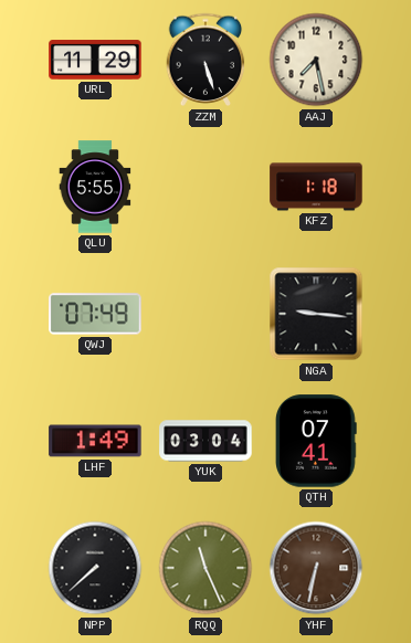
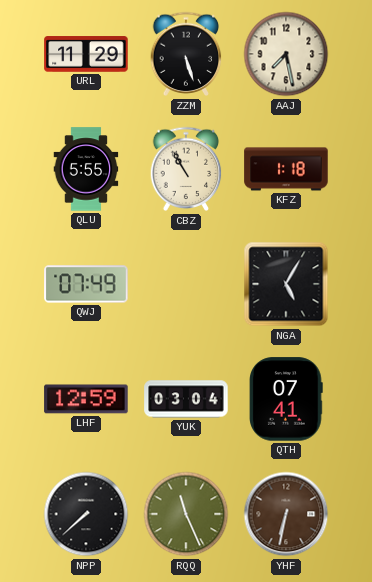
CBZ: none -> 10:55
NGA: 9:16 -> 5:05
LHF: 1:49 -> 12:59
